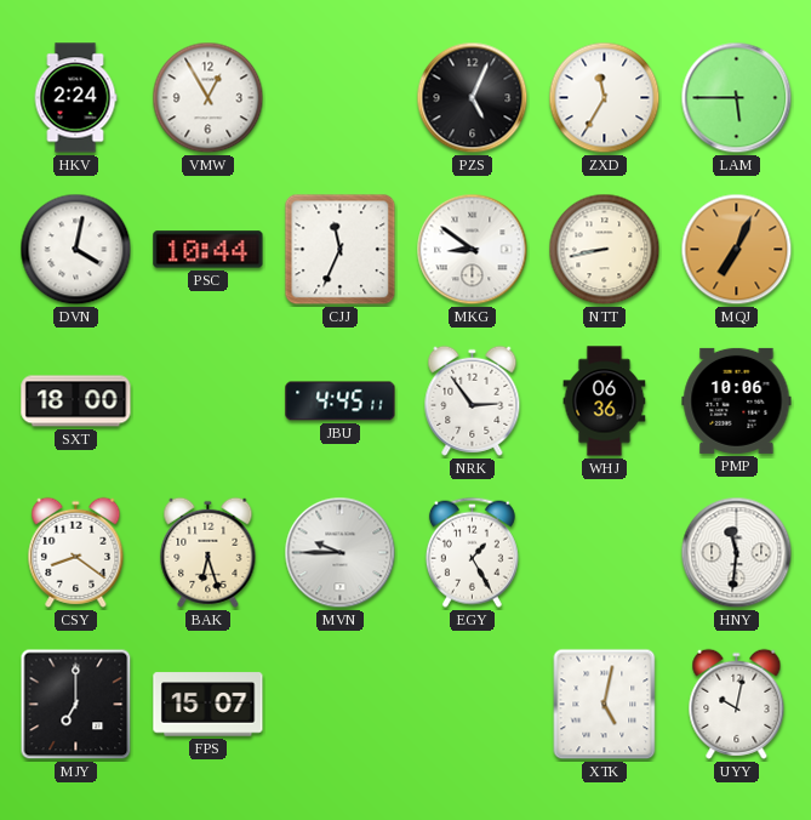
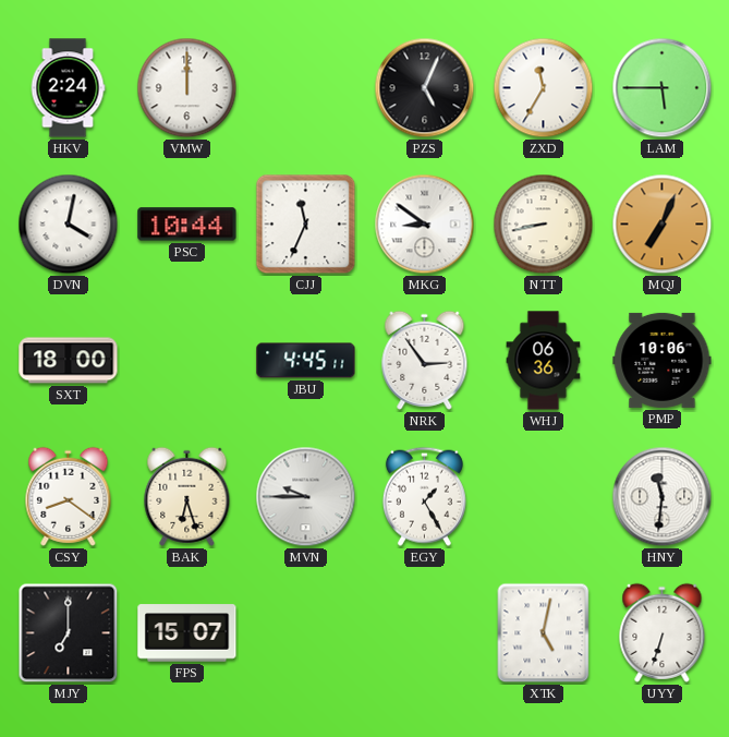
VMW: 12:55 -> 12:00
UYY: 10:02 -> 6:33
